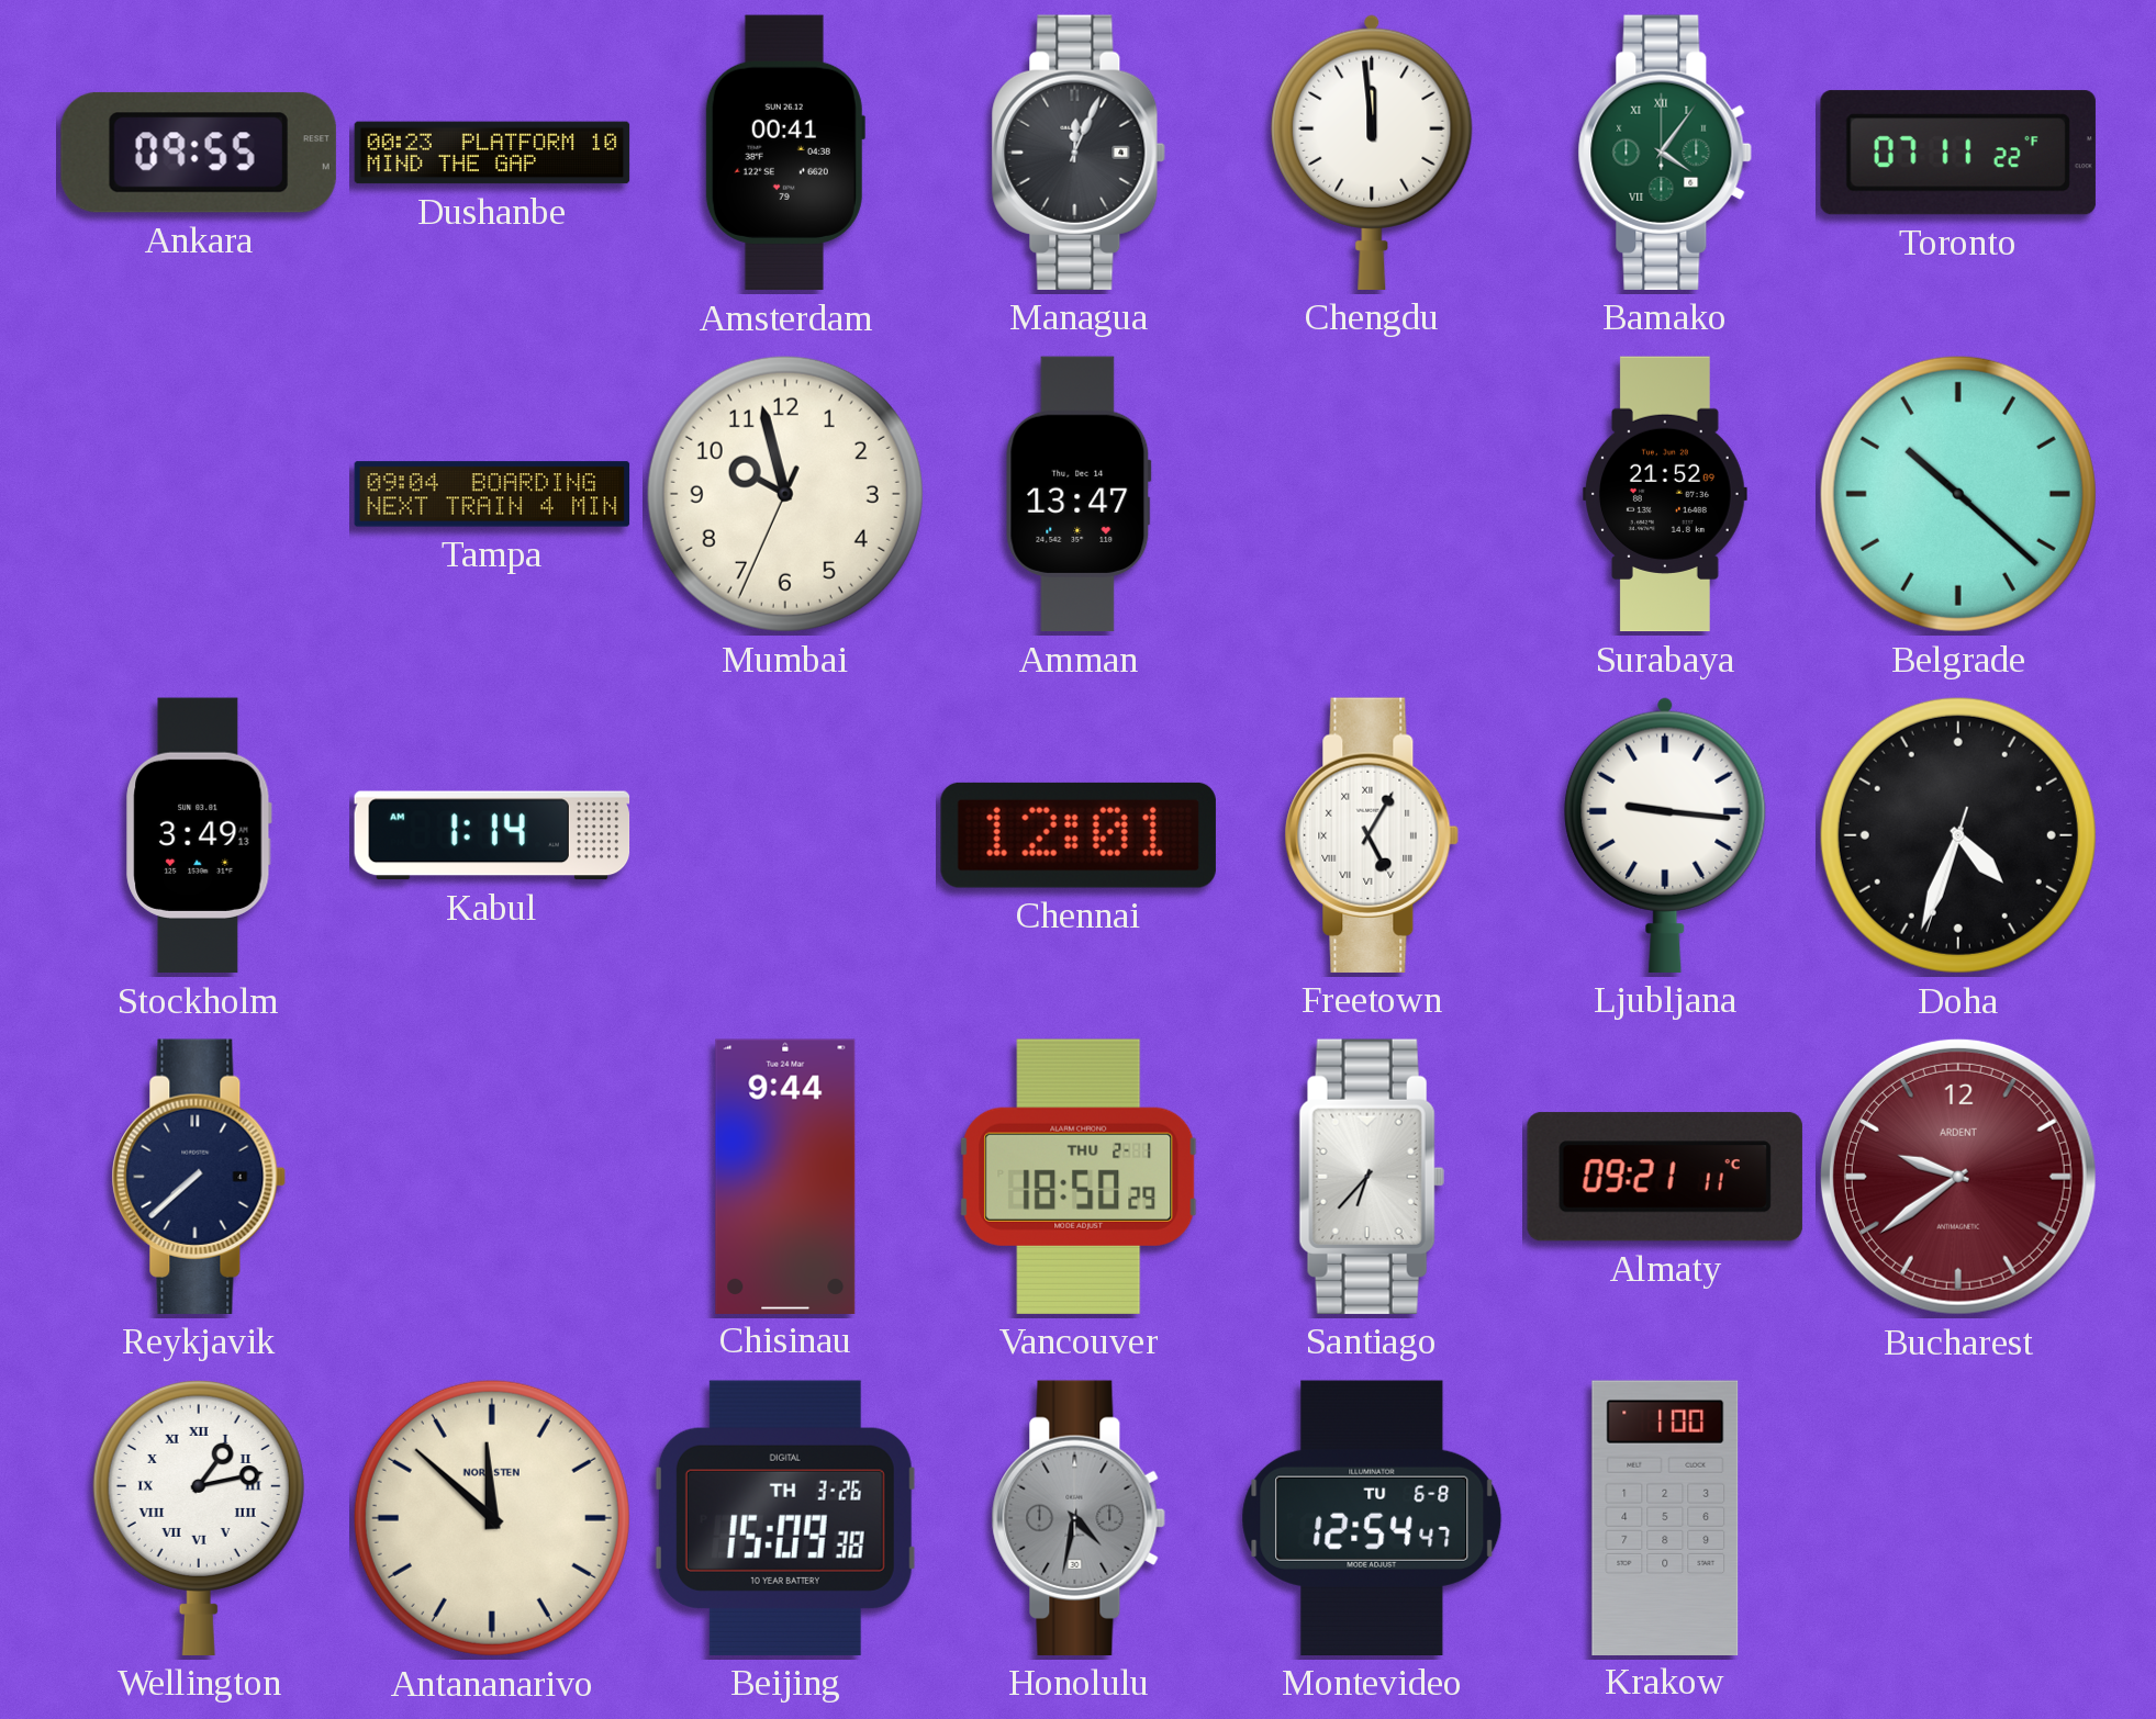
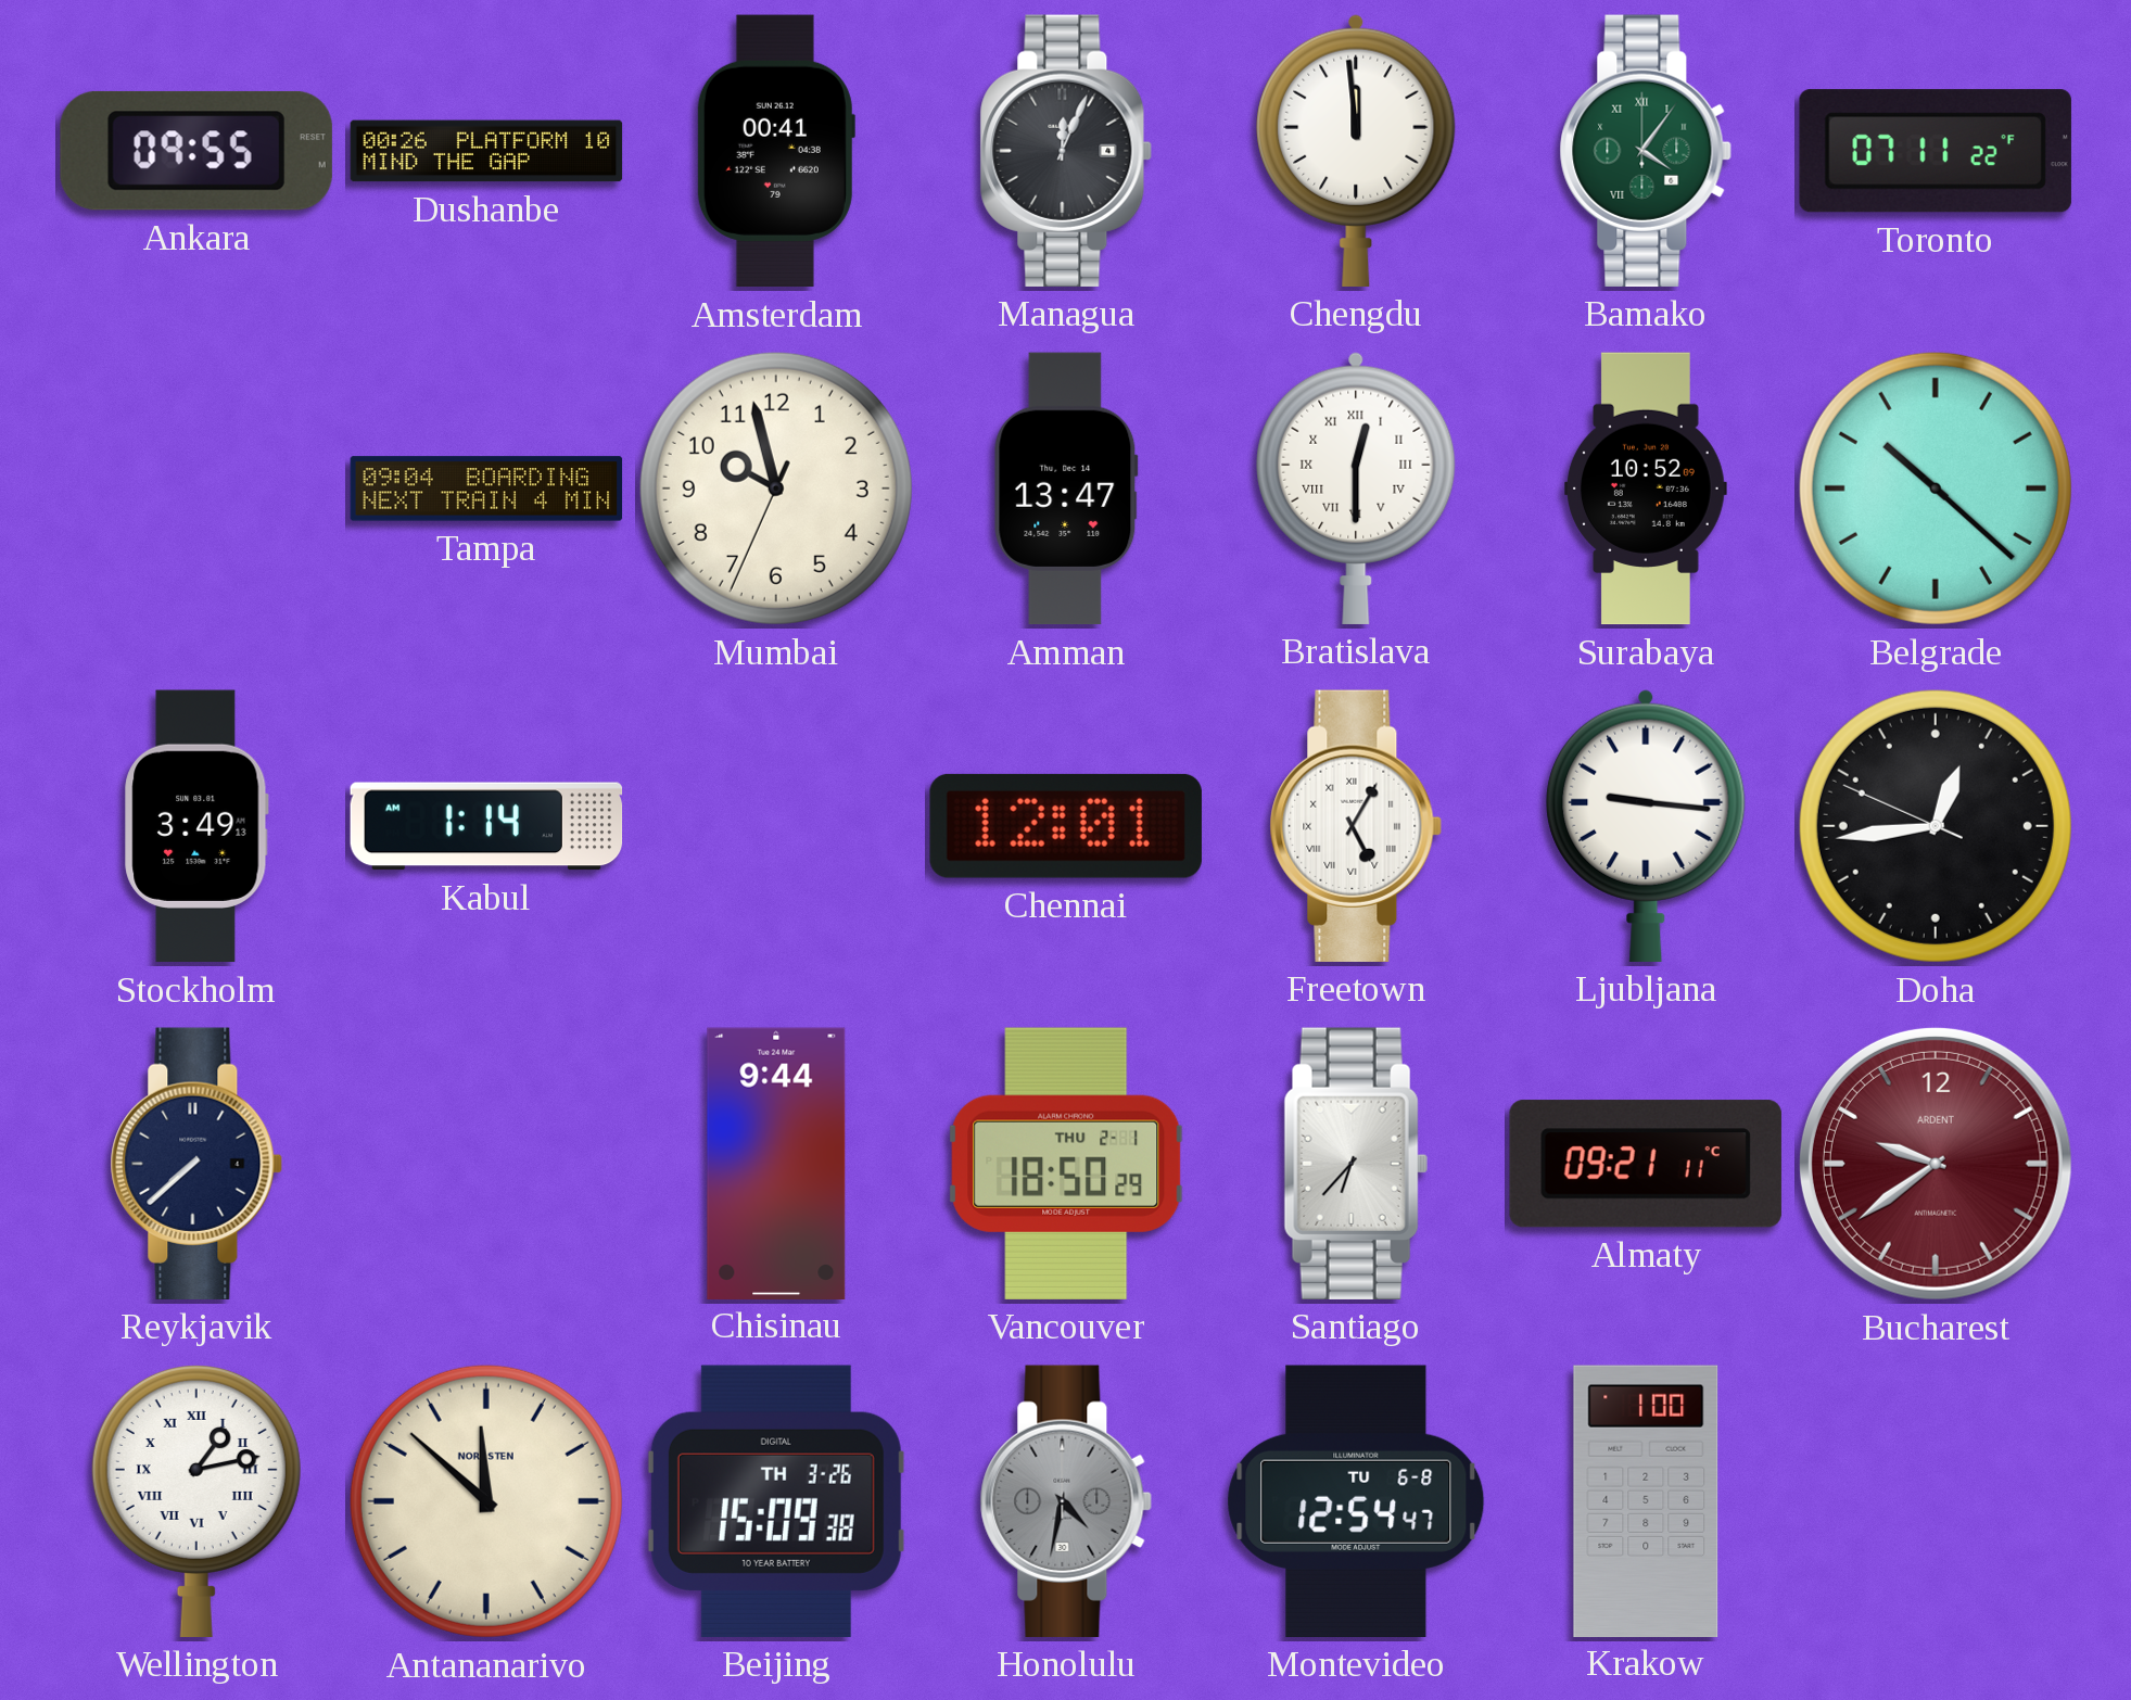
Dushanbe: 00:23 -> 00:26
Bratislava: none -> 12:30
Surabaya: 21:52 -> 10:52
Doha: 4:33 -> 12:43
